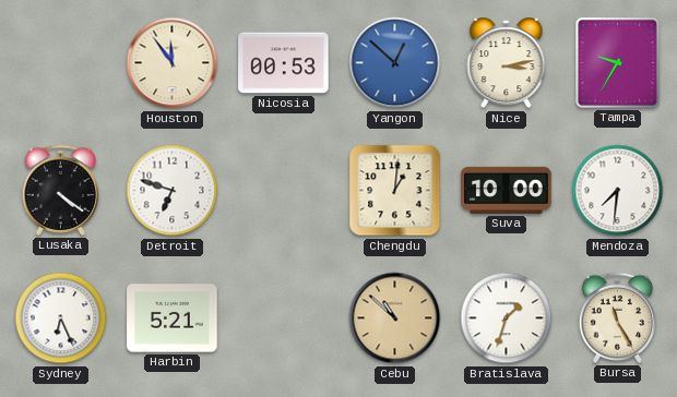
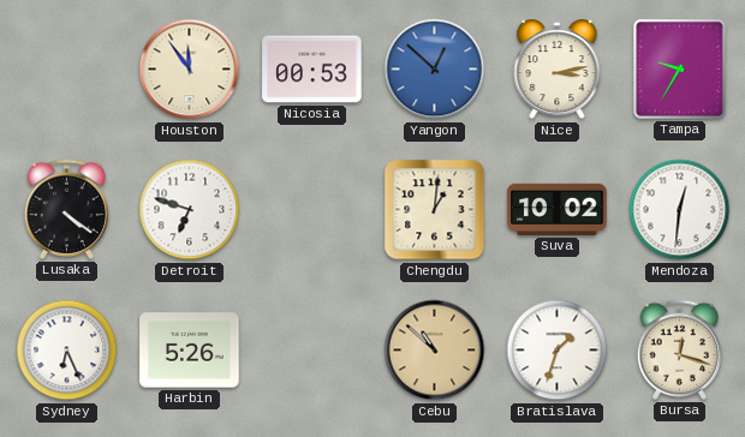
Suva: 10:00 -> 10:02
Mendoza: 7:31 -> 12:31
Harbin: 5:21 -> 5:26
Bursa: 11:25 -> 12:18
